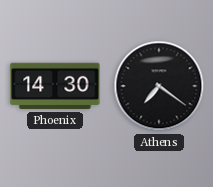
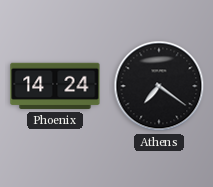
Phoenix: 14:30 -> 14:24
